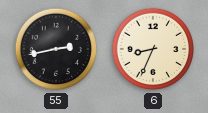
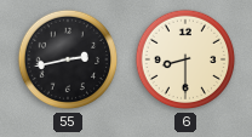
6: 8:34 -> 8:30
